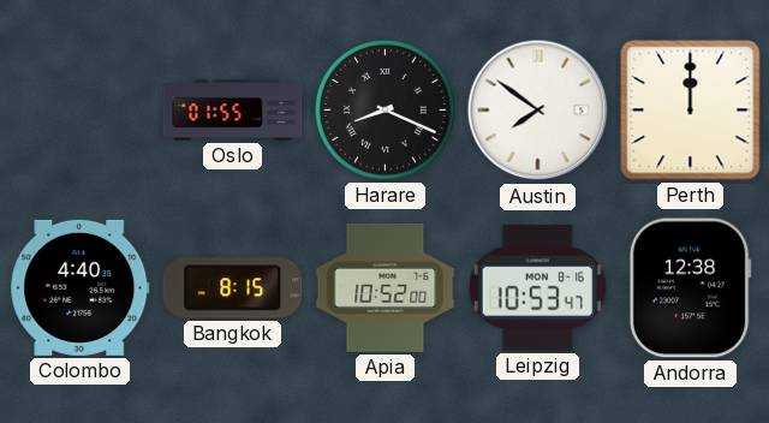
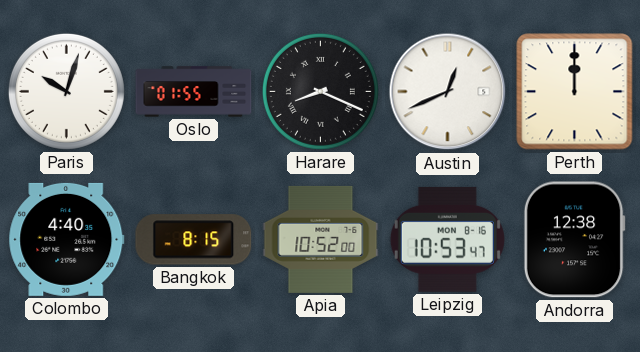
Paris: none -> 10:03
Austin: 7:51 -> 12:41
